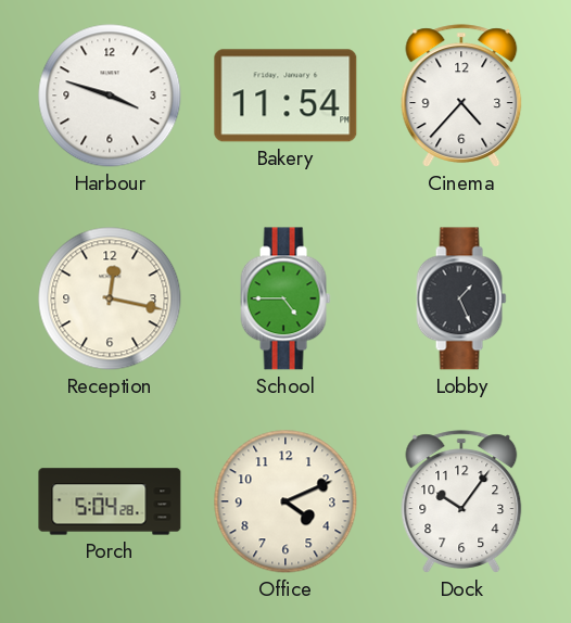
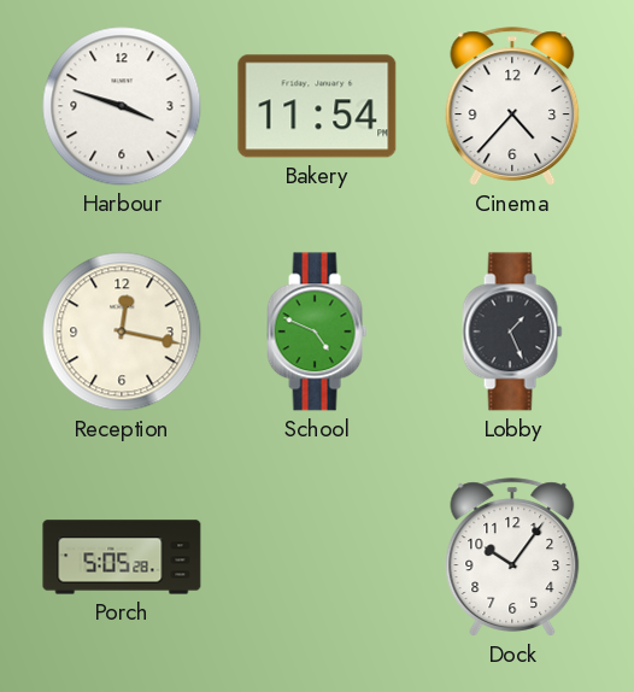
School: 4:45 -> 4:49
Porch: 5:04 -> 5:05
Office: 4:11 -> none
